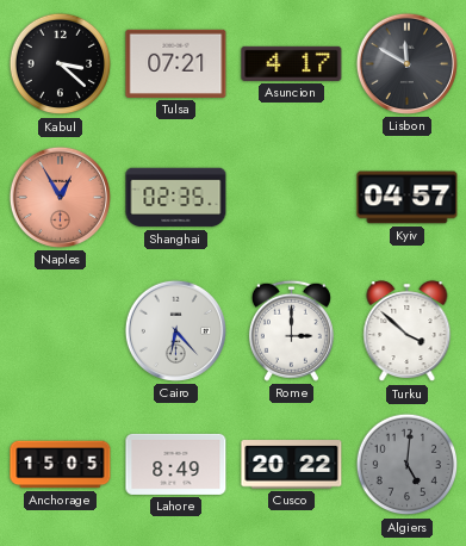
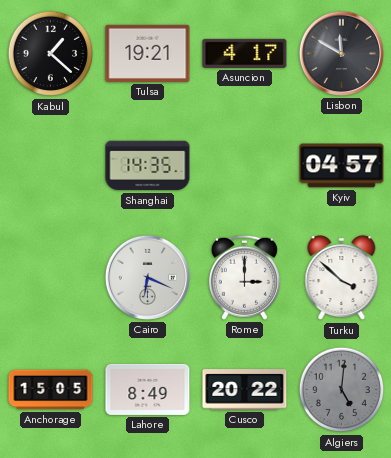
Kabul: 3:22 -> 1:22
Tulsa: 07:21 -> 19:21
Naples: 12:55 -> none
Shanghai: 02:35 -> 14:35
Cairo: 6:23 -> 6:19
